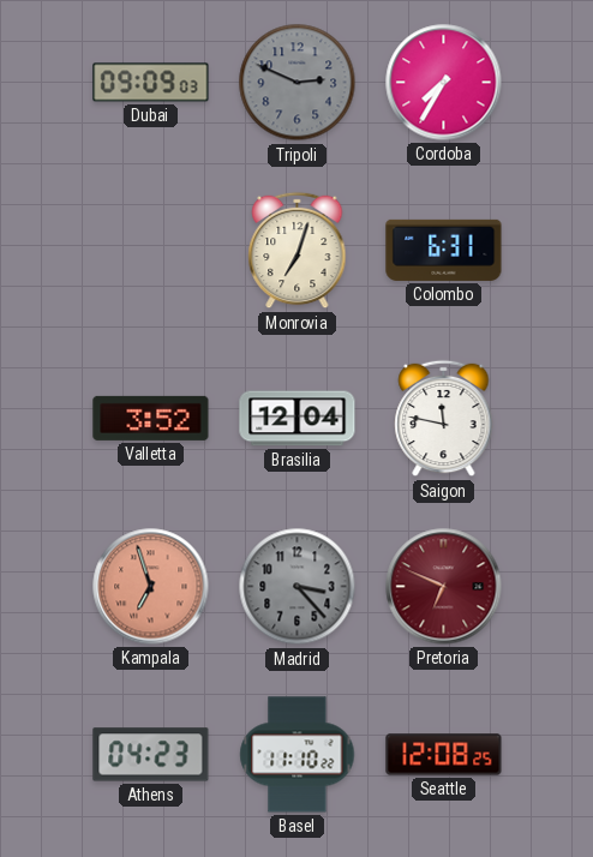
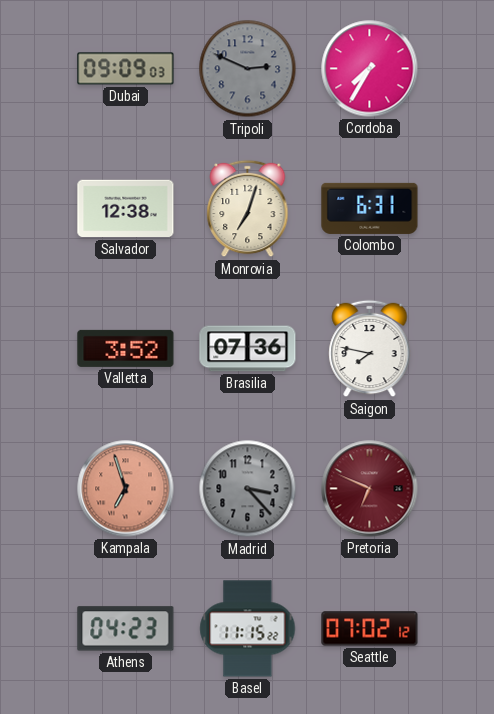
Salvador: none -> 12:38
Brasilia: 12:04 -> 07:36
Saigon: 11:47 -> 7:47
Basel: 11:10 -> 11:15
Seattle: 12:08 -> 07:02
